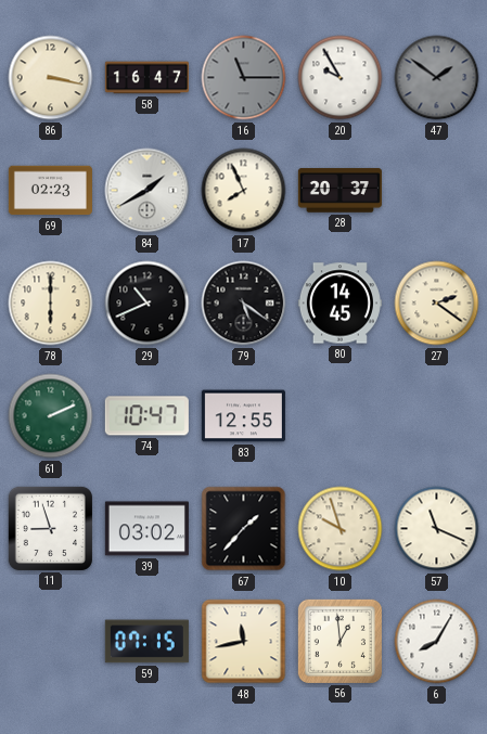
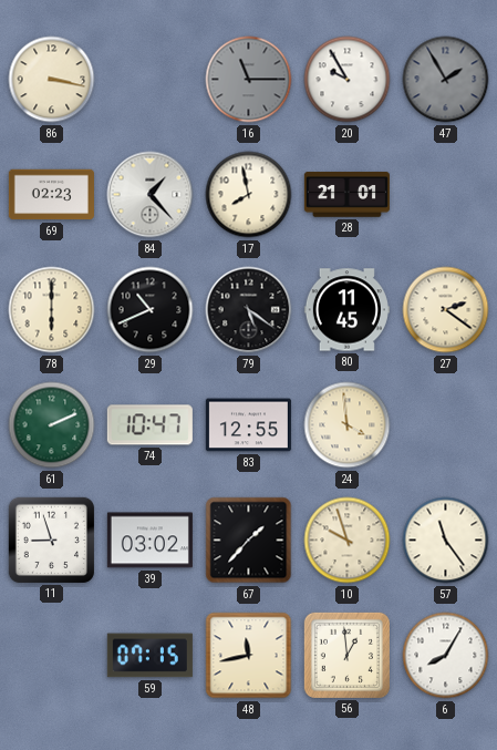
58: 16:47 -> none
47: 1:51 -> 1:55
84: 1:40 -> 1:23
17: 7:56 -> 7:58
28: 20:37 -> 21:01
80: 14:45 -> 11:45
24: none -> 3:59
57: 11:19 -> 11:24
